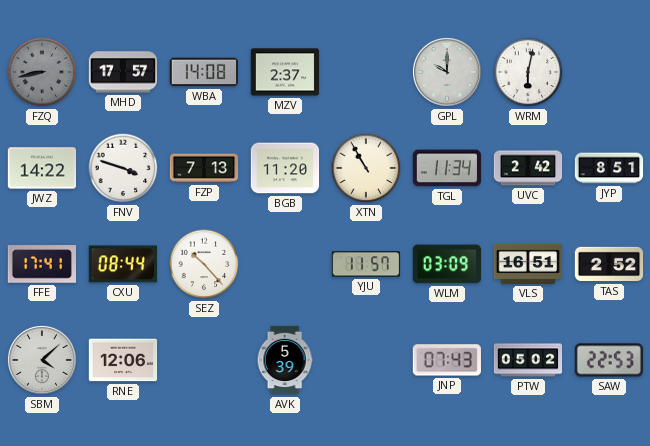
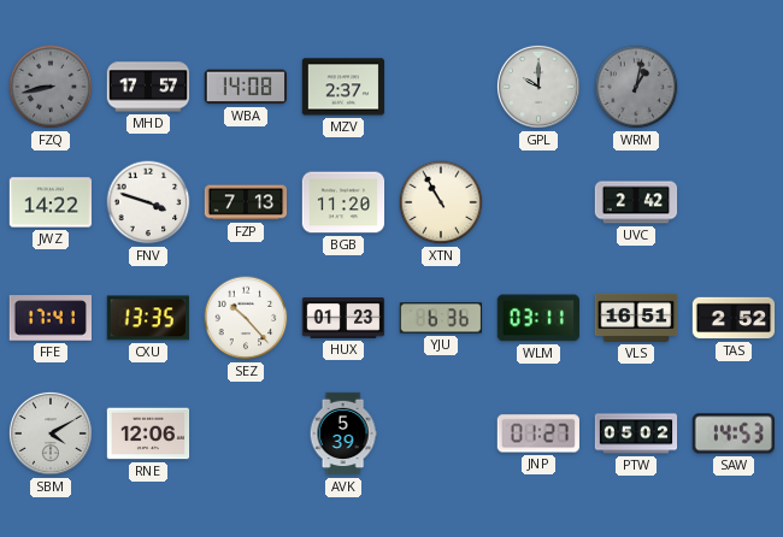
WRM: 6:02 -> 1:02
WRM dial: white -> grey
TGL: 11:34 -> none
JYP: 8:51 -> none
CXU: 08:44 -> 13:35
HUX: none -> 01:23
YJU: 11:57 -> 6:36
WLM: 03:09 -> 03:11
SBM: 4:08 -> 4:10
JNP: 07:43 -> 01:27
SAW: 22:53 -> 14:53
